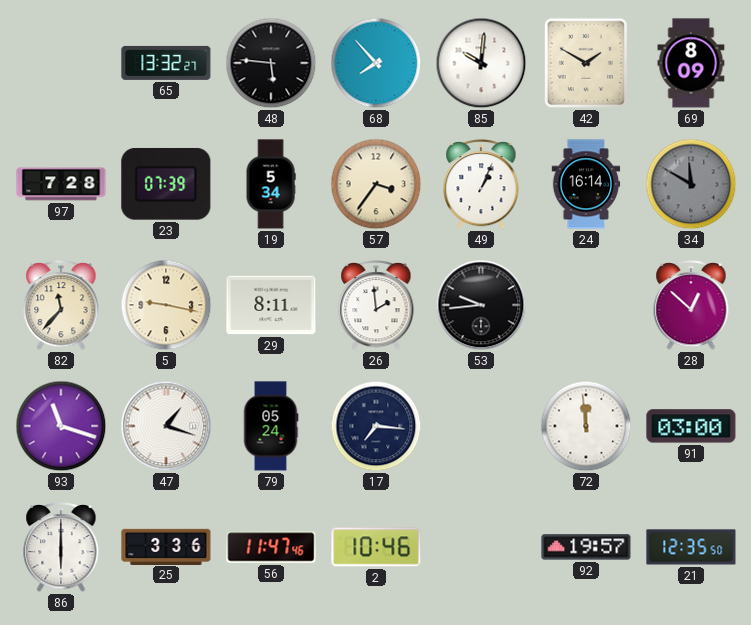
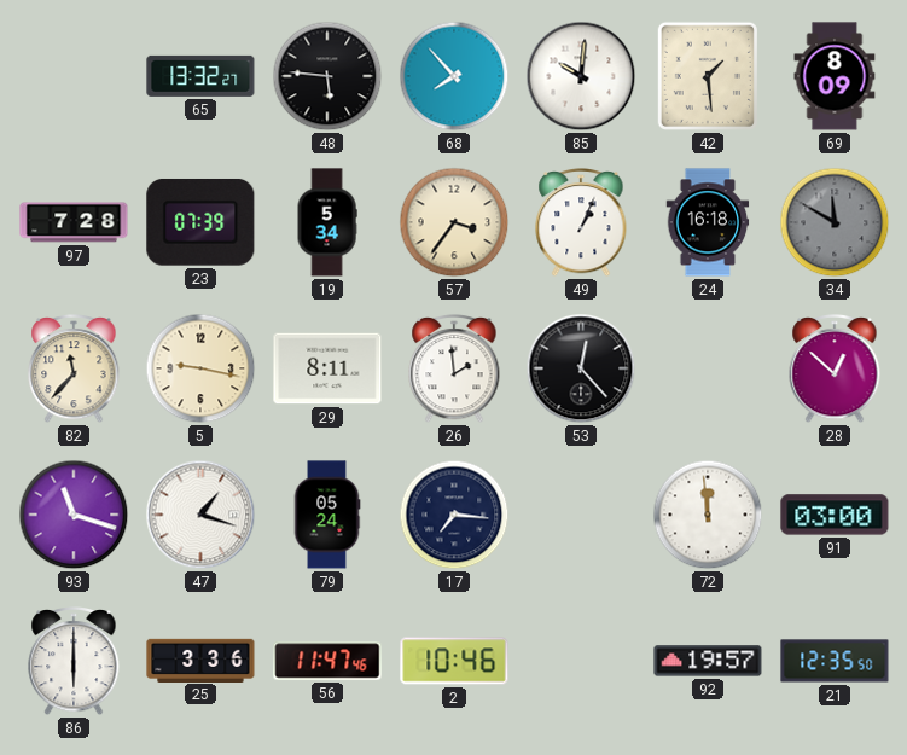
42: 1:50 -> 1:29
24: 16:14 -> 16:18
53: 9:44 -> 12:23
